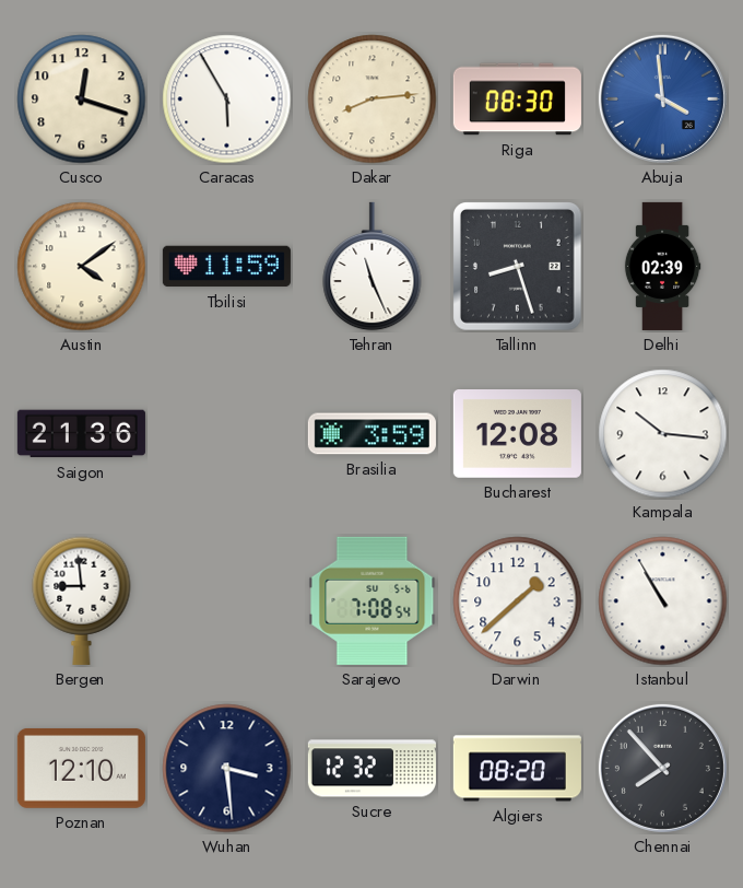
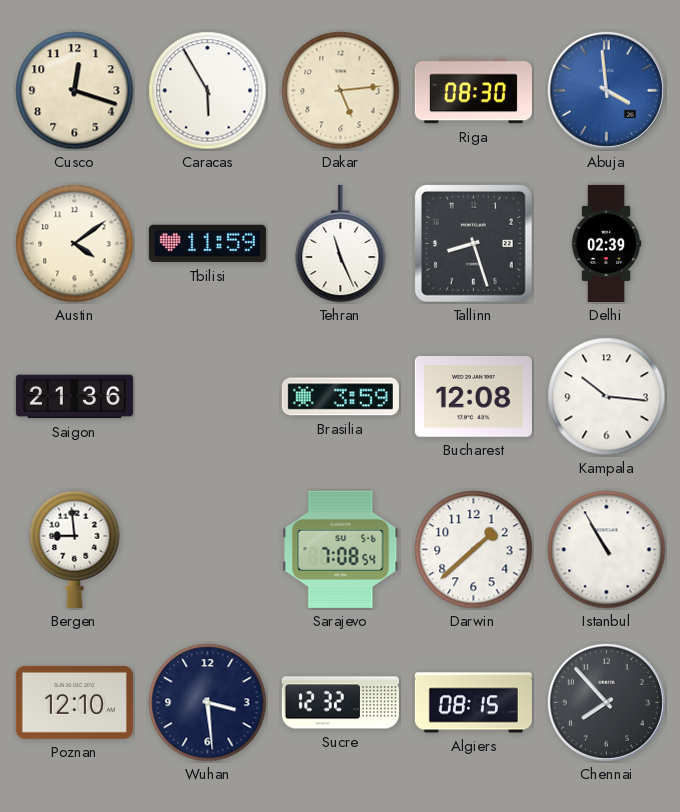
Dakar: 8:14 -> 5:14
Algiers: 08:20 -> 08:15
